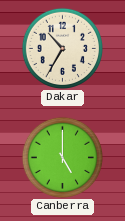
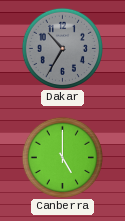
Dakar dial: cream -> grey
